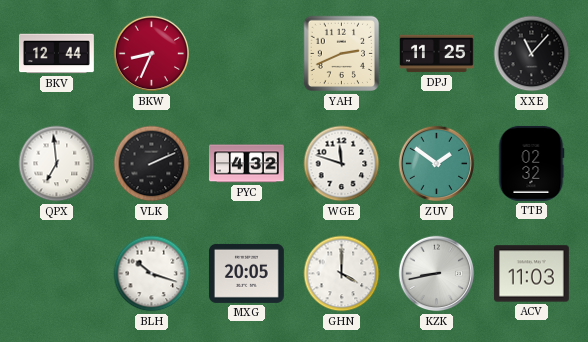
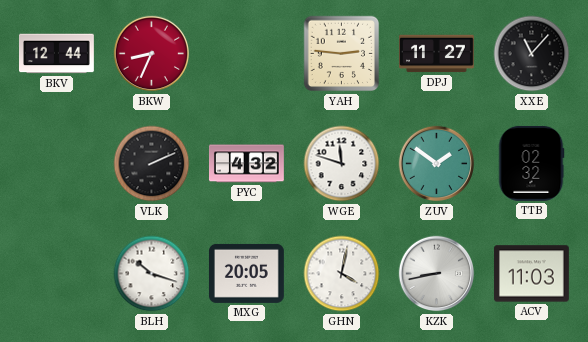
YAH: 2:41 -> 2:46
DPJ: 11:25 -> 11:27
QPX: 6:59 -> none
GHN: 4:00 -> 4:02
